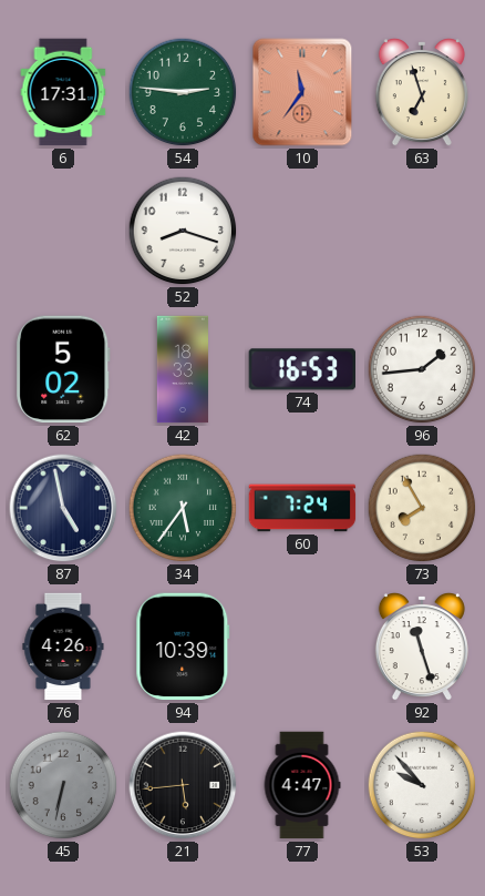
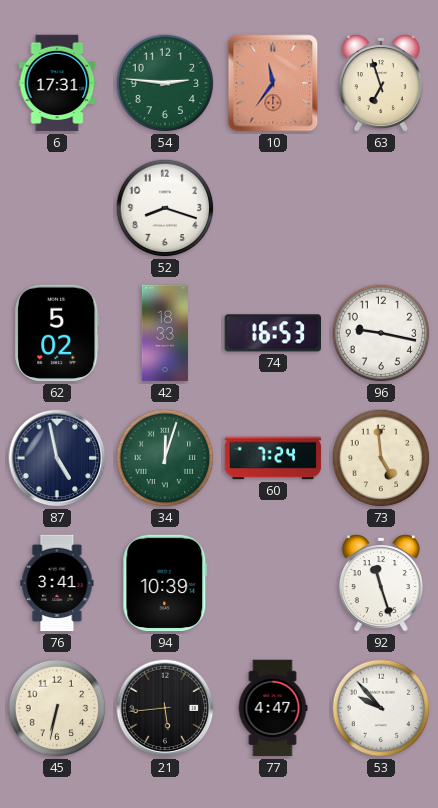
96: 1:44 -> 9:17
34: 5:36 -> 12:03
73: 7:55 -> 4:59
76: 4:26 -> 3:41
45 dial: grey -> cream
